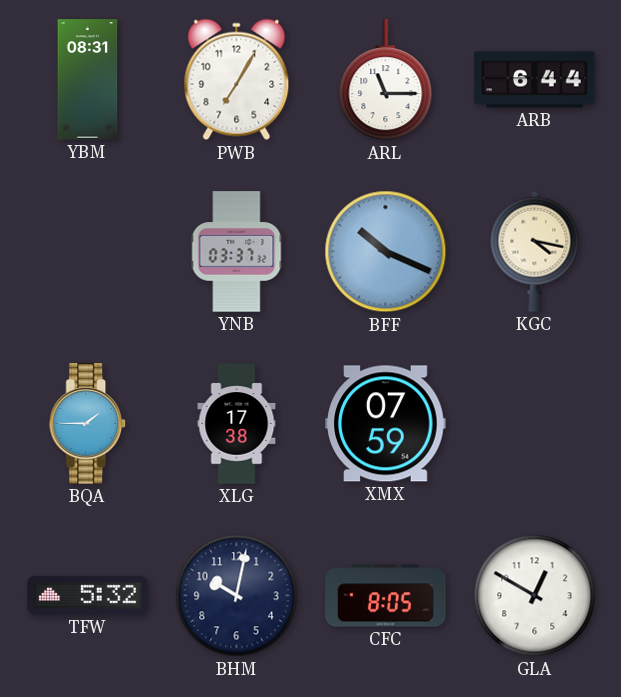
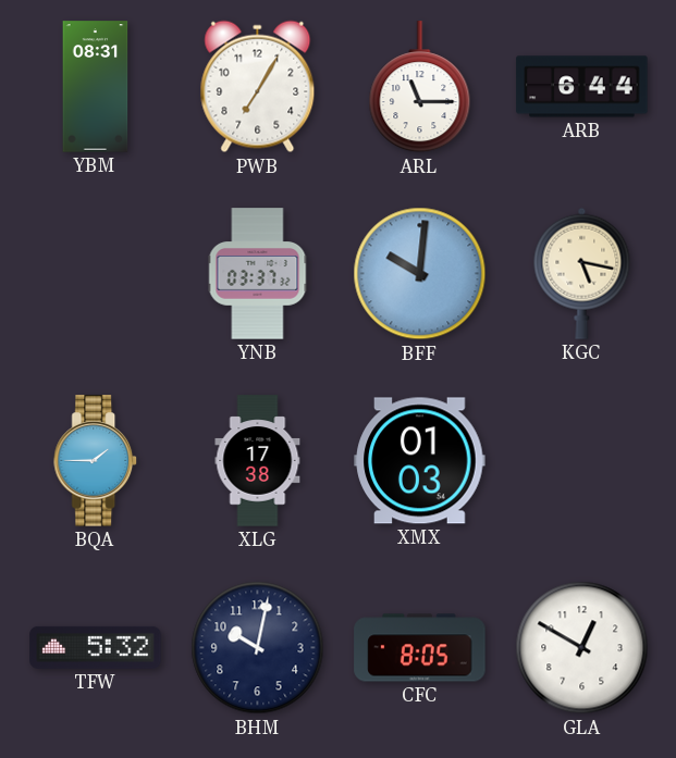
BFF: 10:19 -> 10:01
KGC: 4:17 -> 5:17
XMX: 07:59 -> 01:03
